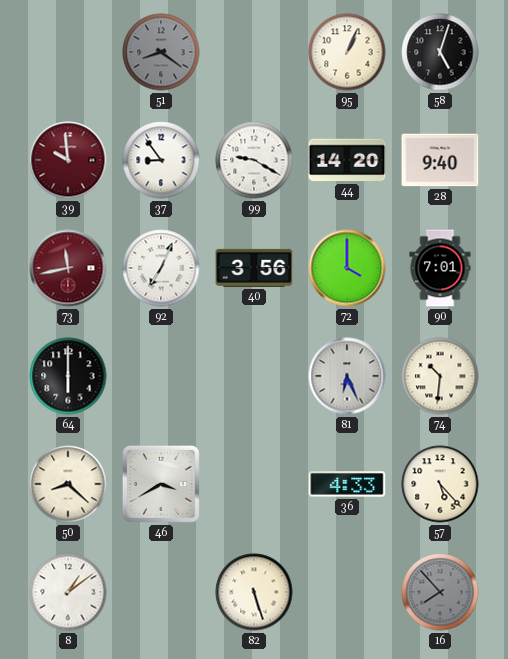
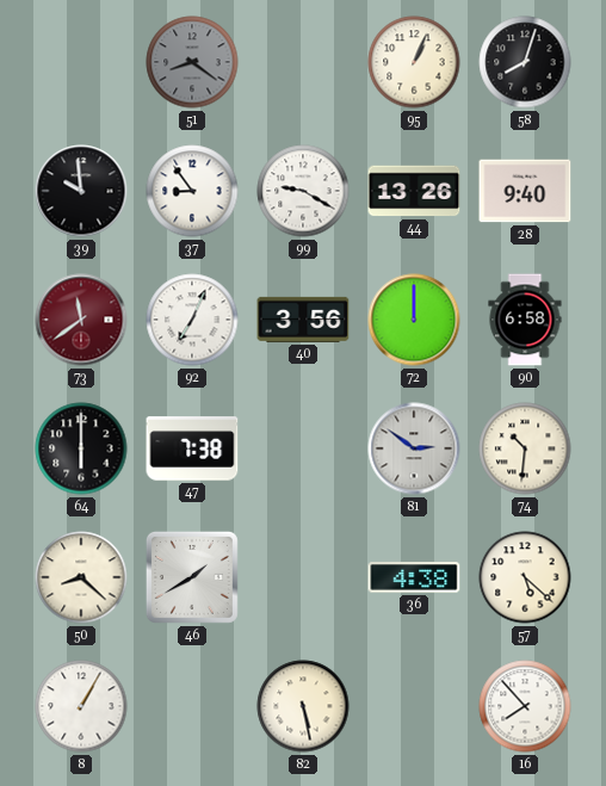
58: 5:03 -> 8:03
39 dial: burgundy -> black
44: 14:20 -> 13:26
73: 11:43 -> 11:39
72: 4:00 -> 12:00
90: 7:01 -> 6:58
47: none -> 7:38
81: 6:26 -> 2:51
46: 3:40 -> 1:40
36: 4:33 -> 4:38
57: 5:23 -> 5:22
8: 1:09 -> 1:05
82: 5:27 -> 5:28
16 dial: grey -> white
